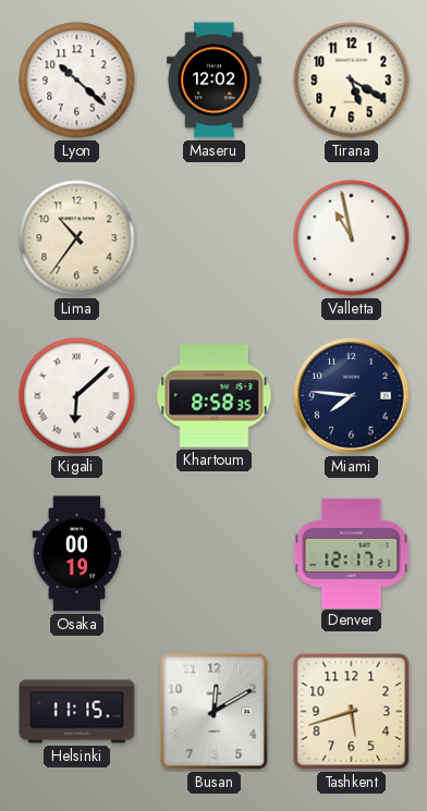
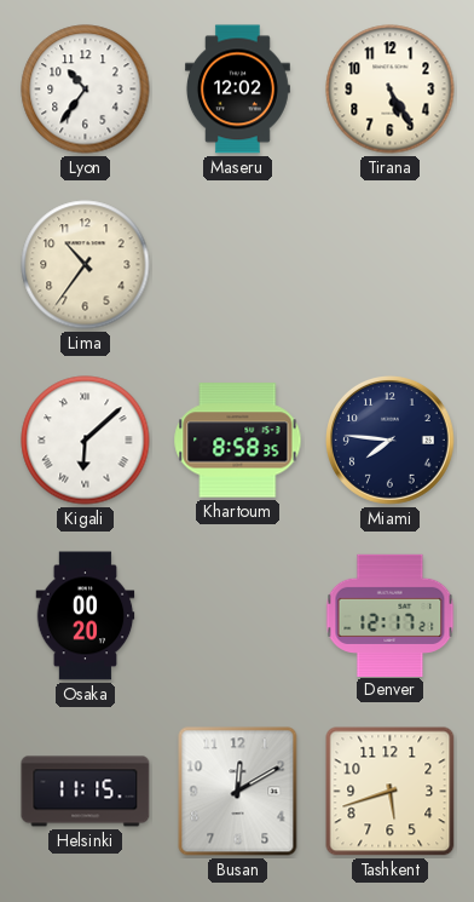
Lyon: 10:22 -> 10:36
Tirana: 5:20 -> 5:25
Valletta: 10:58 -> none
Osaka: 00:19 -> 00:20
